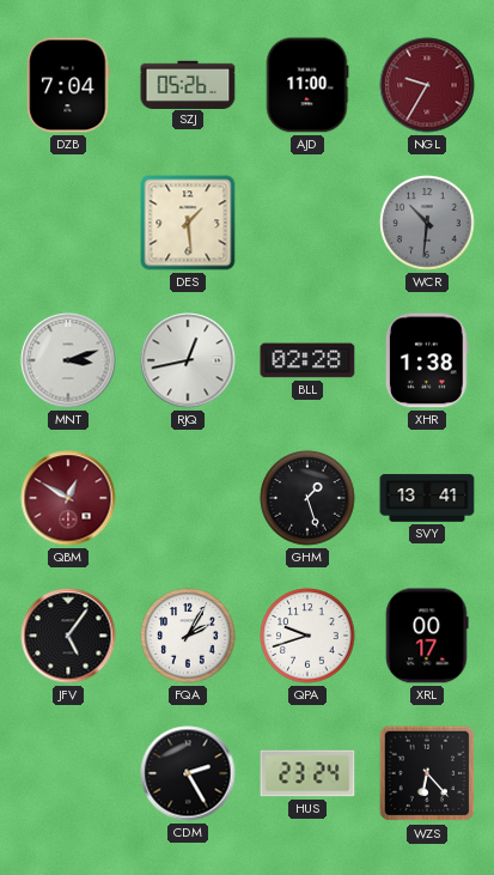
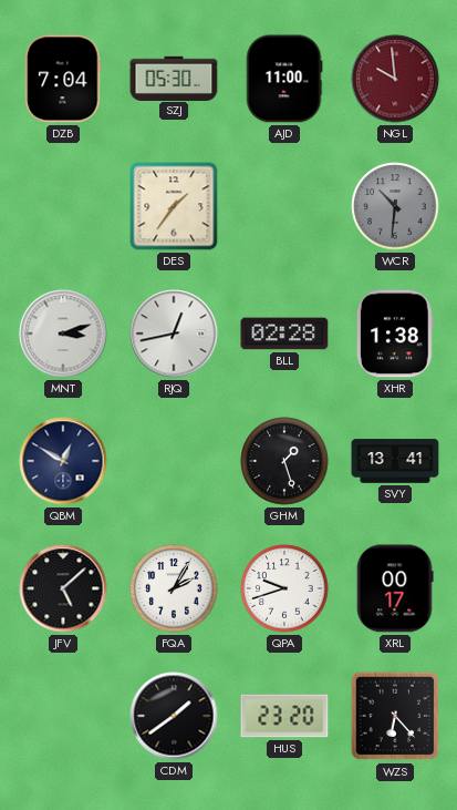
SZJ: 05:26 -> 05:30
NGL: 9:35 -> 9:59
DES: 1:29 -> 1:36
QBM dial: burgundy -> navy
JFV: 5:06 -> 5:08
CDM: 2:25 -> 1:39
HUS: 23:24 -> 23:20
